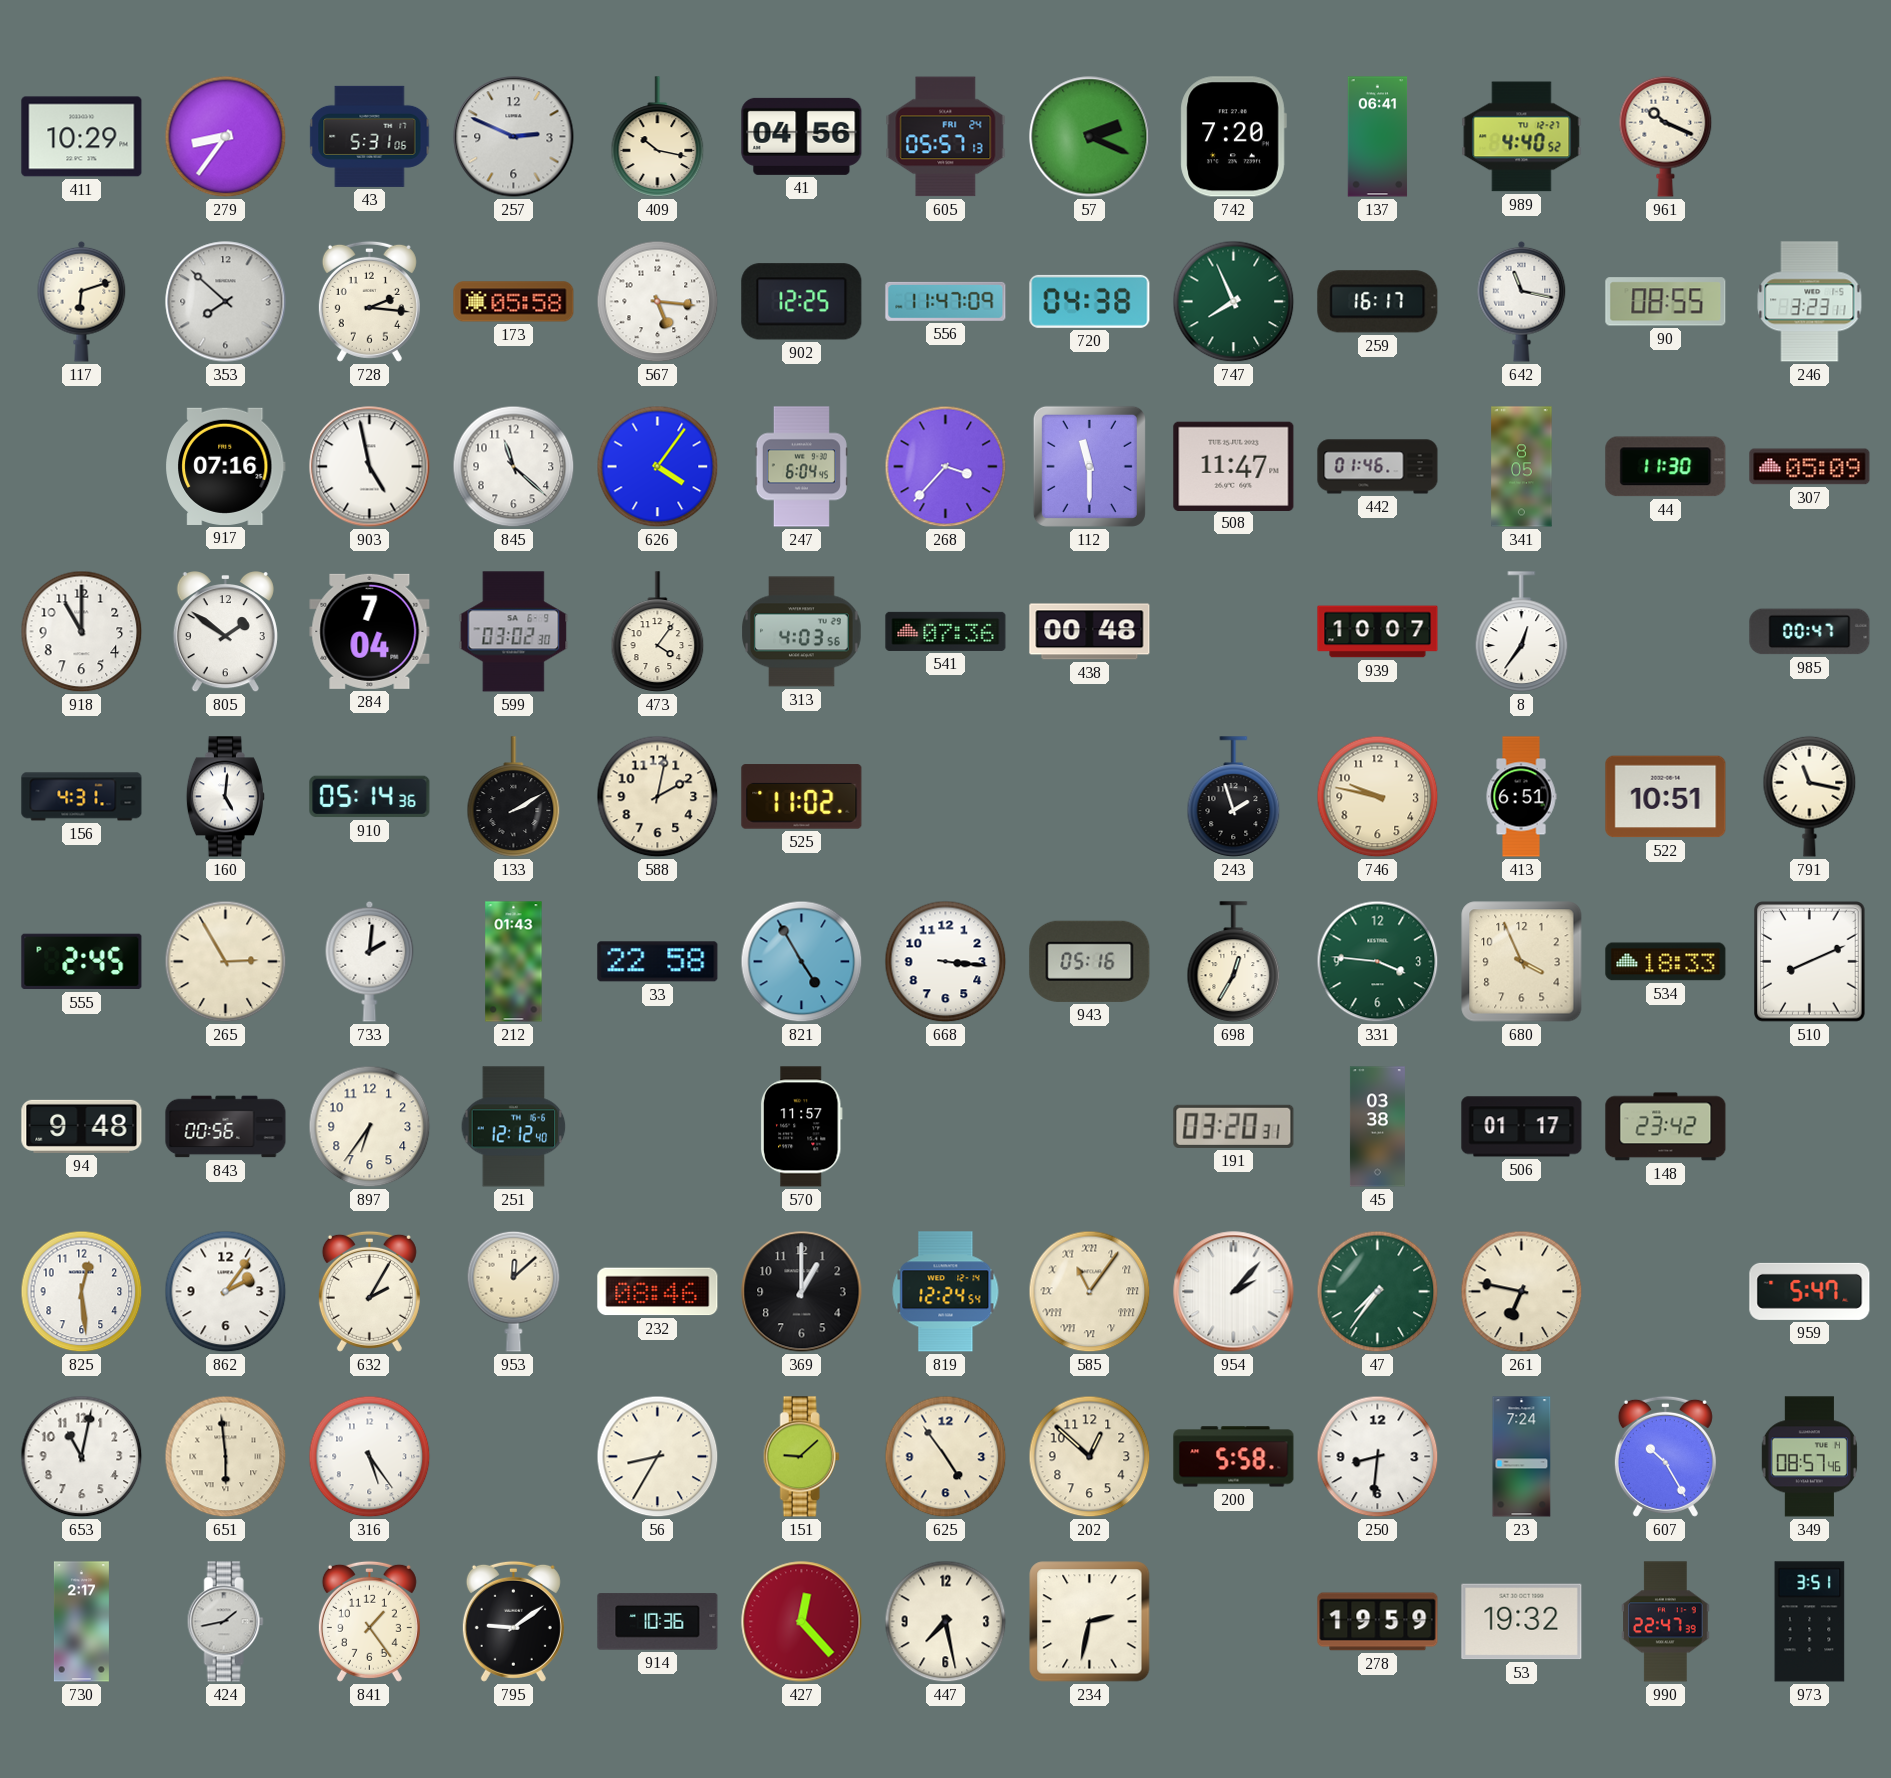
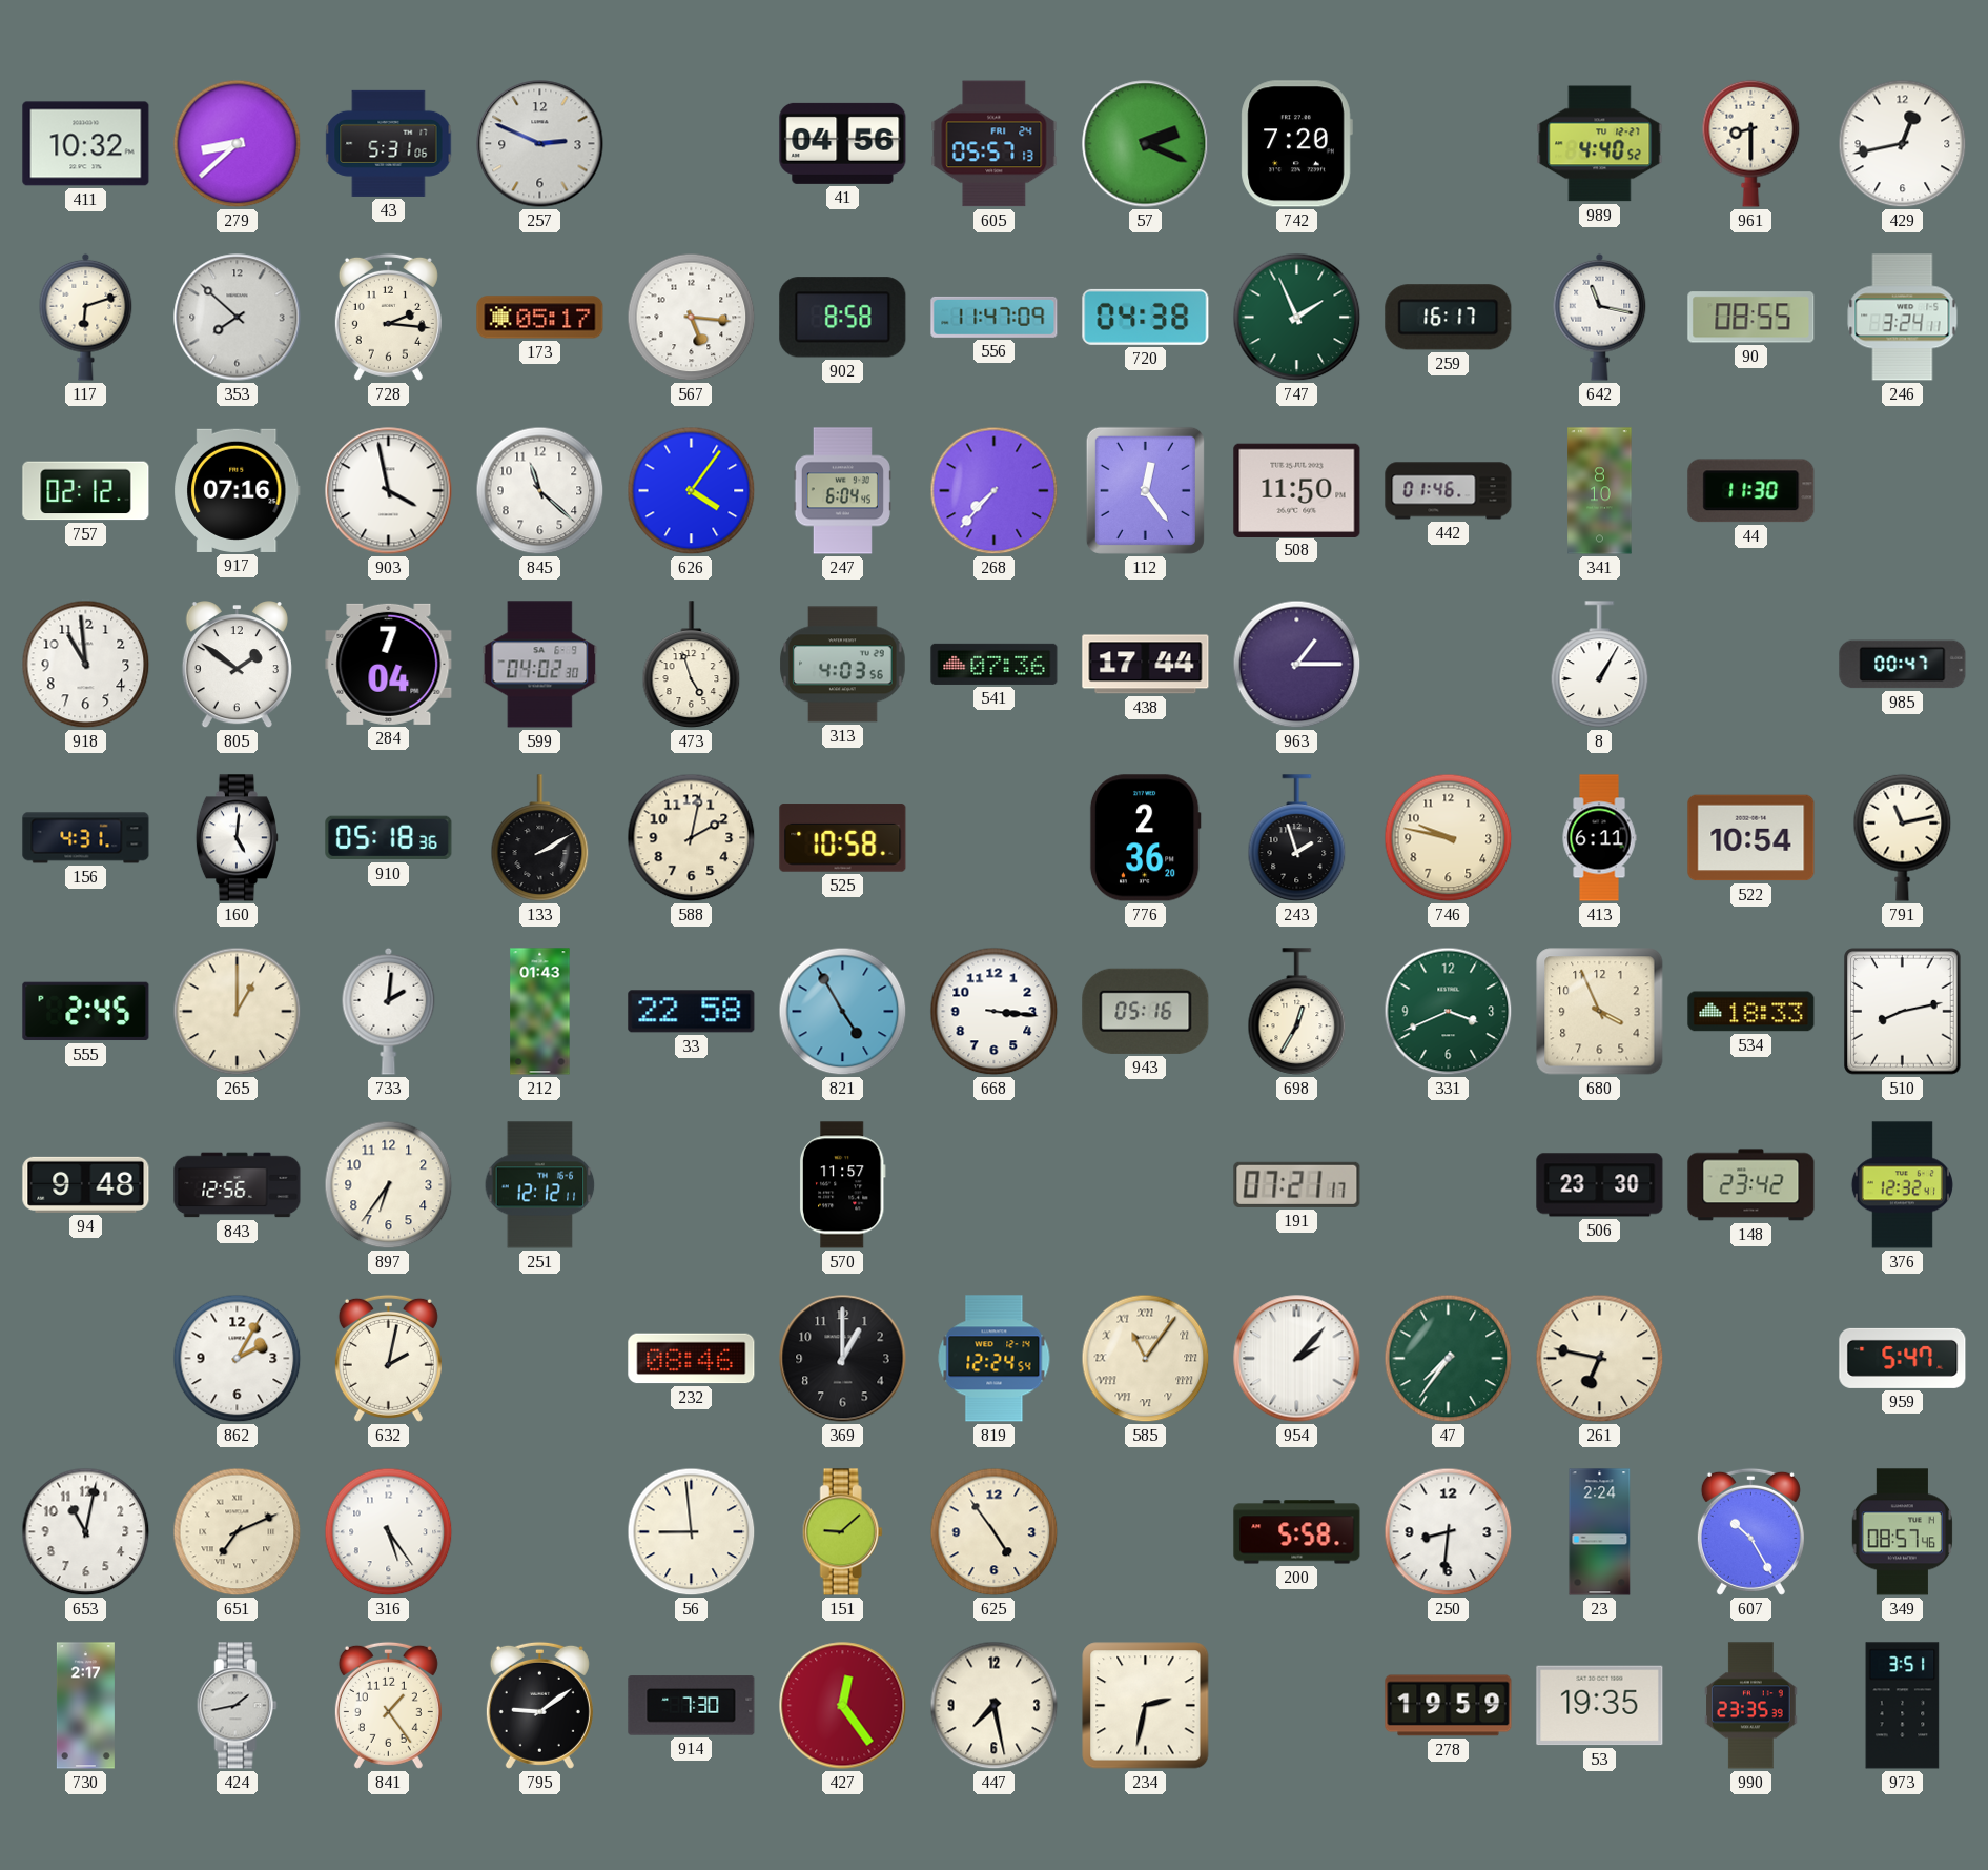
411: 10:29 -> 10:32
279: 8:36 -> 8:38
409: 10:17 -> none
137: 06:41 -> none
961: 10:19 -> 8:30
429: none -> 12:43
173: 05:58 -> 05:17
902: 12:25 -> 8:58
747: 7:56 -> 1:56
246: 3:23 -> 3:24
757: none -> 02:12
903: 4:58 -> 3:58
268: 3:37 -> 7:37
112: 11:30 -> 12:24
508: 11:47 -> 11:50
341: 8:05 -> 8:10
307: 05:09 -> none
918: 11:00 -> 10:59
599: 03:02 -> 04:02
473: 4:06 -> 4:57
438: 00:48 -> 17:44
963: none -> 1:15
939: 10:07 -> none
8: 12:36 -> 1:05
910: 05:14 -> 05:18
525: 11:02 -> 10:58
776: none -> 2:36
413: 6:51 -> 6:11
522: 10:51 -> 10:54
791: 11:17 -> 11:13
265: 2:55 -> 1:00
331: 3:46 -> 3:41
510: 8:11 -> 8:13
843: 00:56 -> 12:56
251: 12:12:40 -> 12:12:11
191: 03:20 -> 07:21
45: 03:38 -> none
506: 01:17 -> 23:30
376: none -> 12:32
825: 12:29 -> none
862: 2:06 -> 2:05
632: 2:05 -> 2:02
953: 12:08 -> none
651: 5:59 -> 7:11
56: 8:35 -> 8:59
202: 12:52 -> none
23: 7:24 -> 2:24
914: 10:36 -> 7:30
427: 12:23 -> 12:24
53: 19:32 -> 19:35
990: 22:47 -> 23:35
